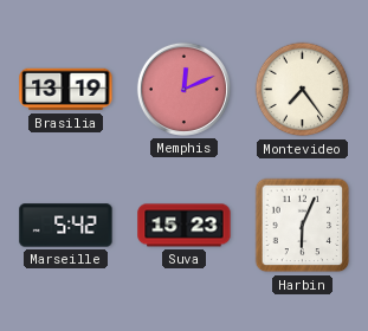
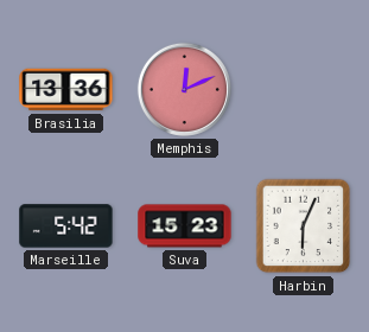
Brasilia: 13:19 -> 13:36
Montevideo: 7:24 -> none
